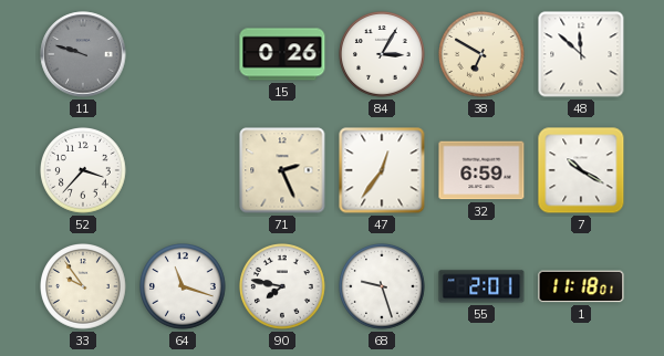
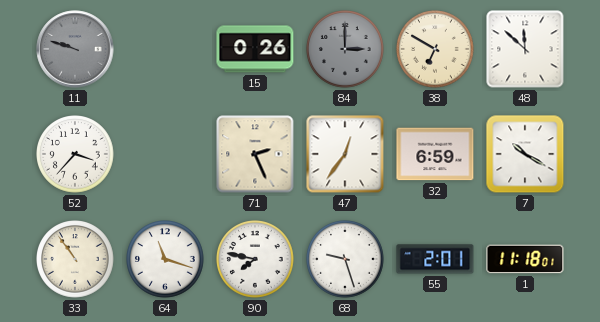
84: 3:05 -> 3:00
84 dial: white -> grey
33: 9:54 -> 10:54
